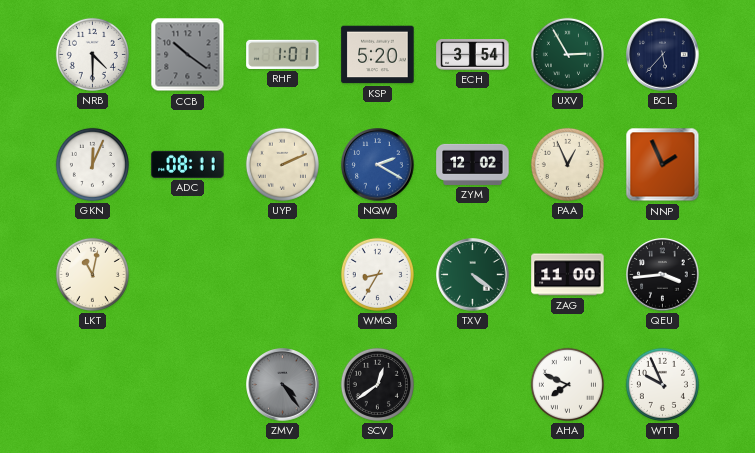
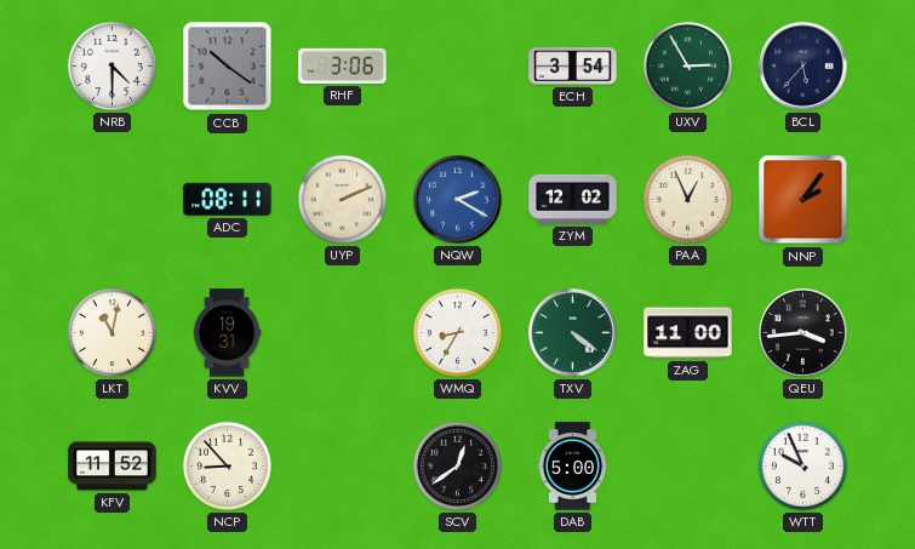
RHF: 1:01 -> 3:06
KSP: 5:20 -> none
GKN: 12:04 -> none
NNP: 1:56 -> 2:06
KVV: none -> 19:31
KFV: none -> 11:52
NCP: none -> 8:53
ZMV: 4:24 -> none
DAB: none -> 5:00
AHA: 7:49 -> none
